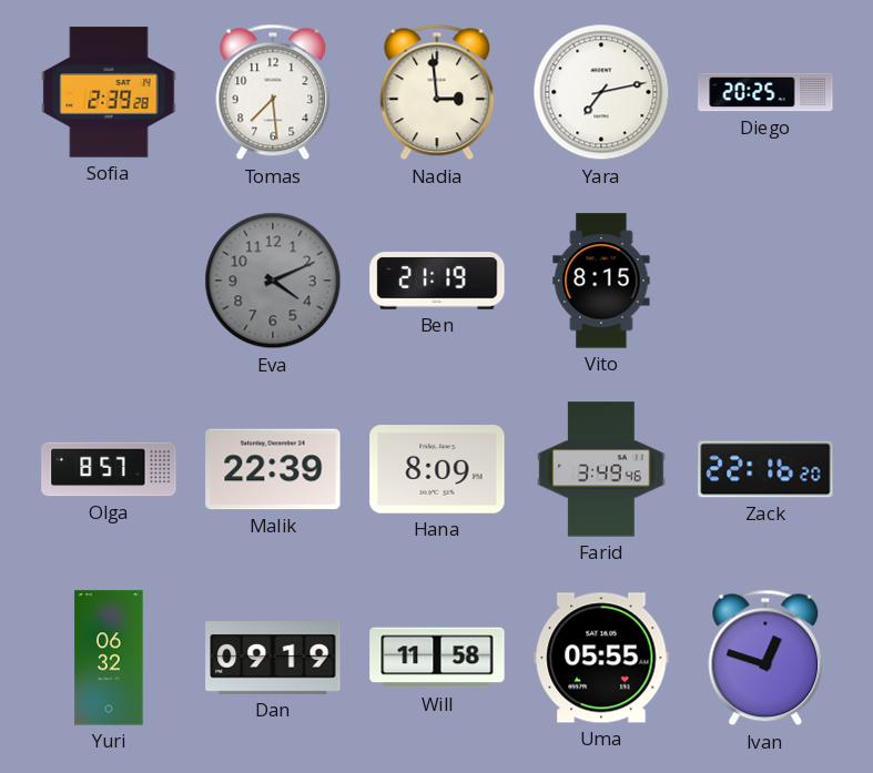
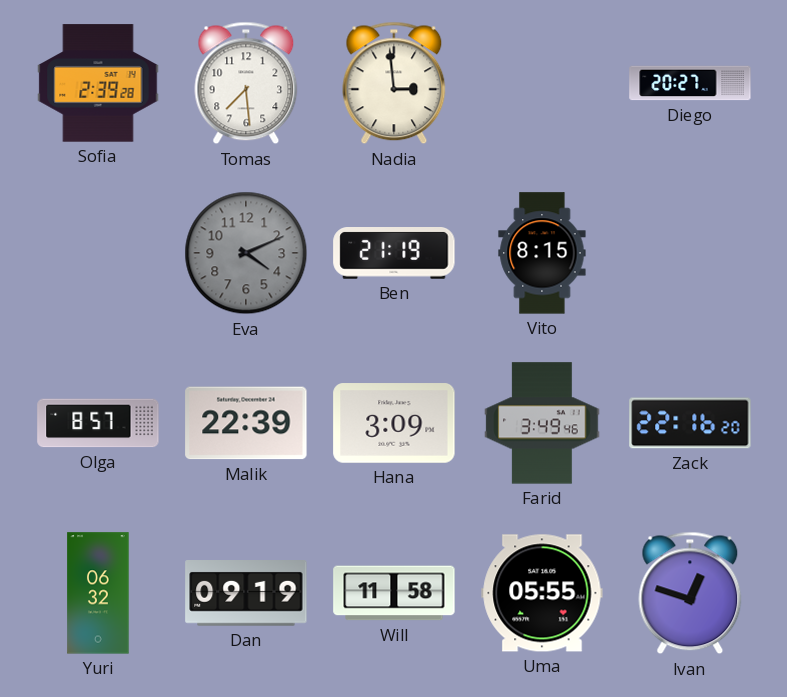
Yara: 7:13 -> none
Diego: 20:25 -> 20:27
Hana: 8:09 -> 3:09
